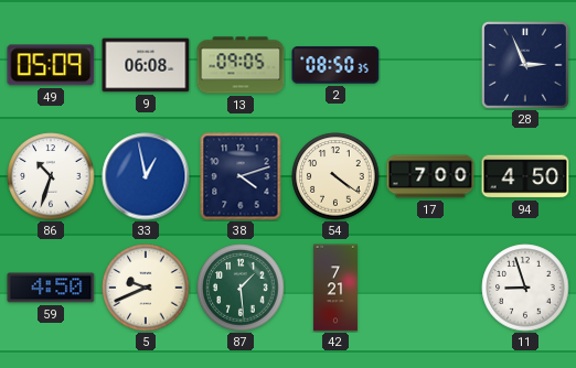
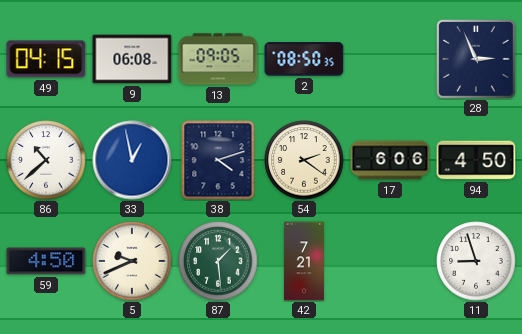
49: 05:09 -> 04:15
86: 10:33 -> 10:38
54: 4:21 -> 2:21
17: 7:00 -> 6:06
